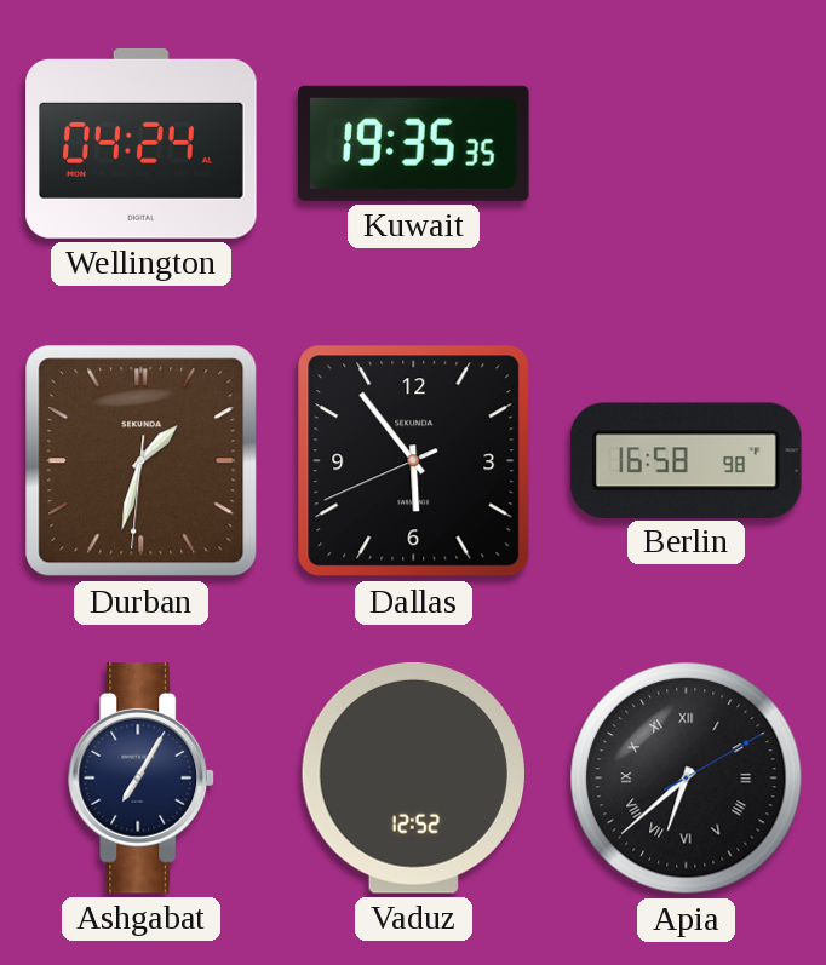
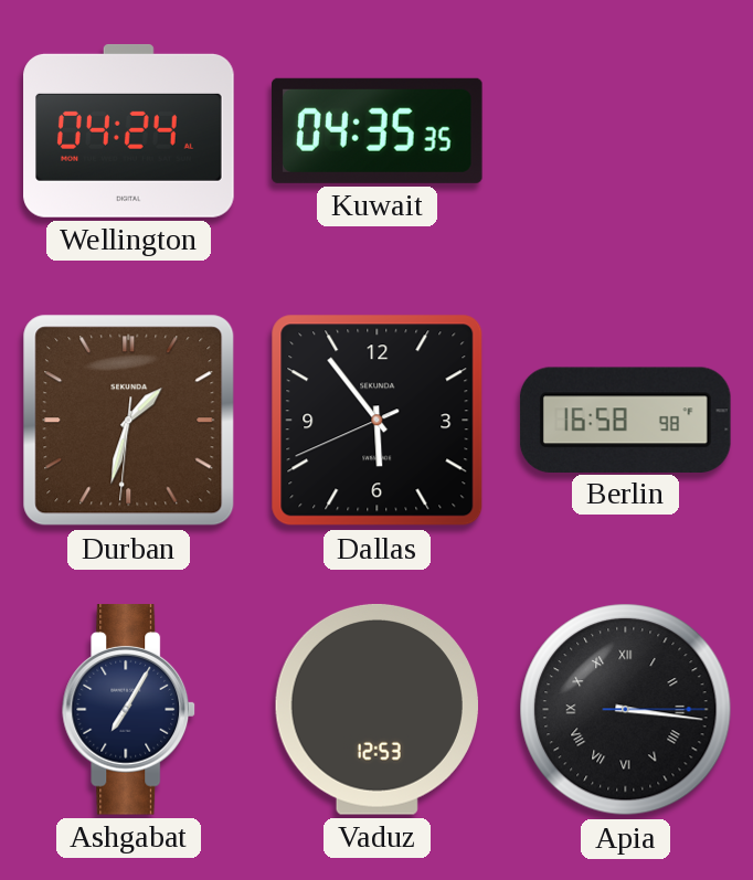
Kuwait: 19:35 -> 04:35
Vaduz: 12:52 -> 12:53
Apia: 6:38 -> 3:16
